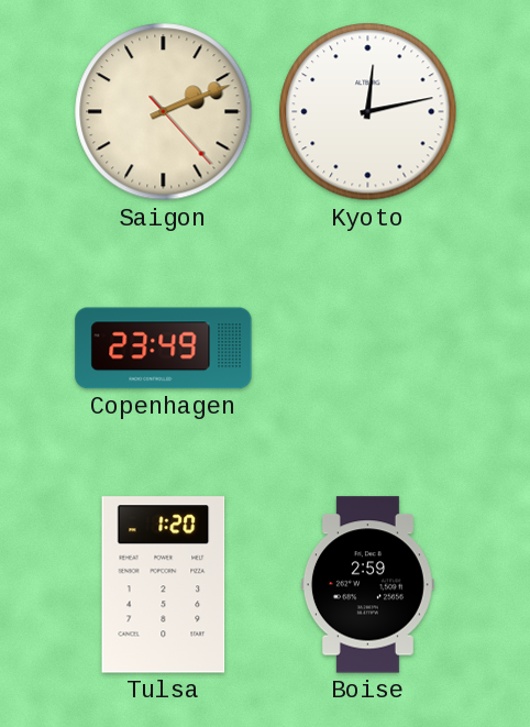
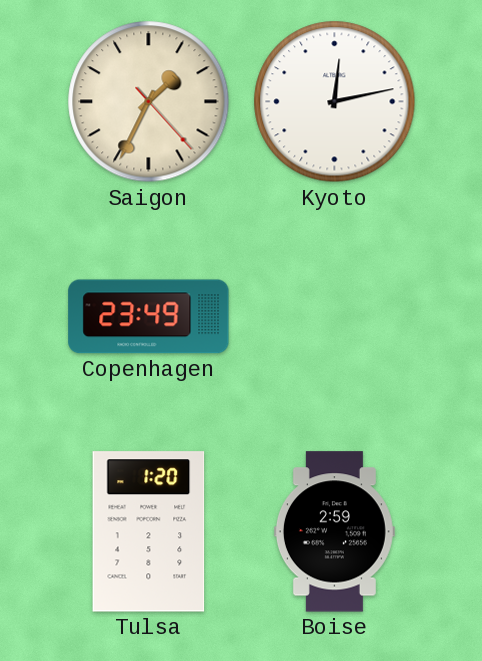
Saigon: 2:11 -> 1:34
